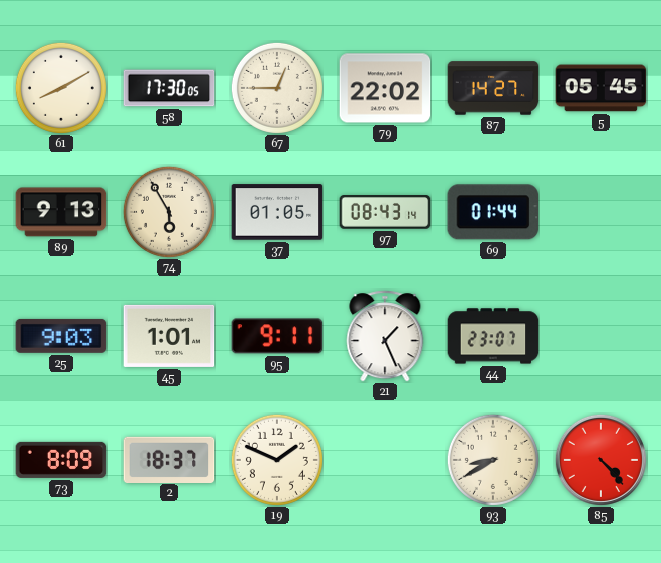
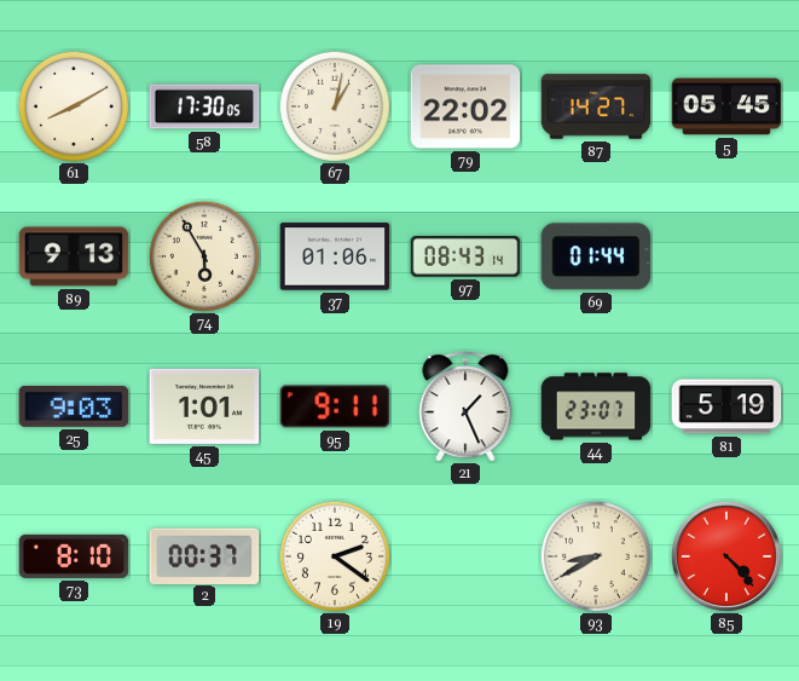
67: 12:45 -> 1:02
37: 01:05 -> 01:06
81: none -> 5:19
73: 8:09 -> 8:10
2: 18:37 -> 00:37
19: 1:49 -> 2:21
